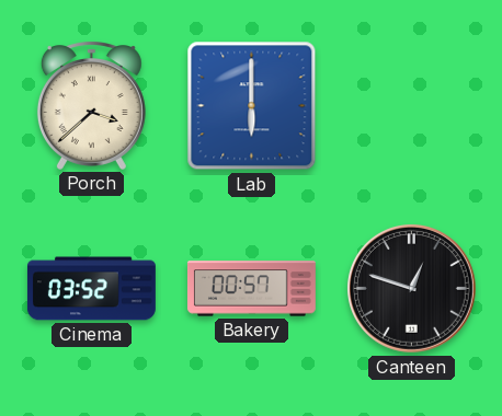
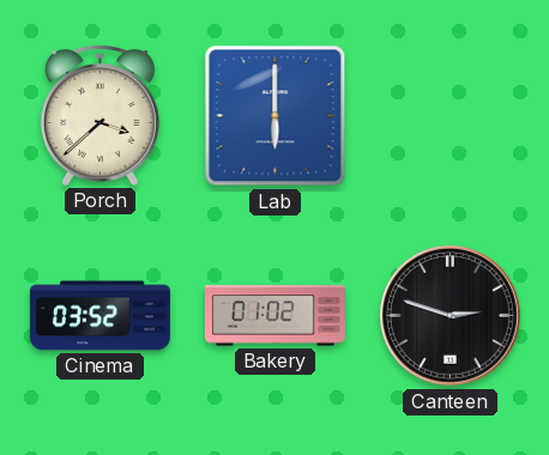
Bakery: 00:57 -> 01:02
Canteen: 12:48 -> 2:48
